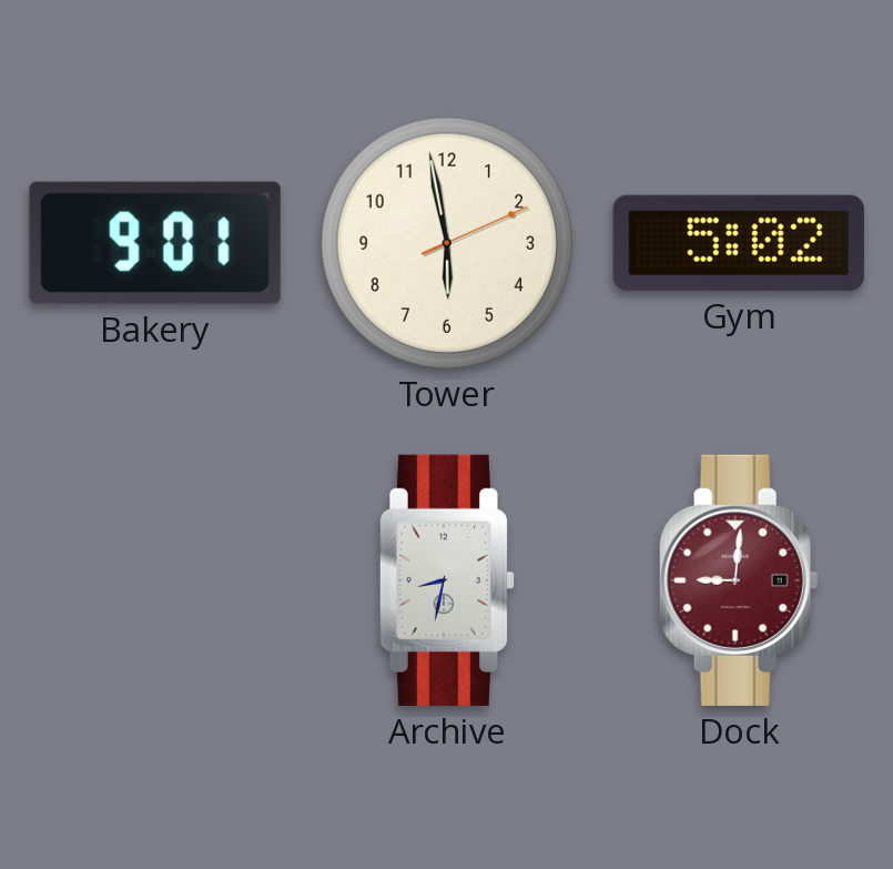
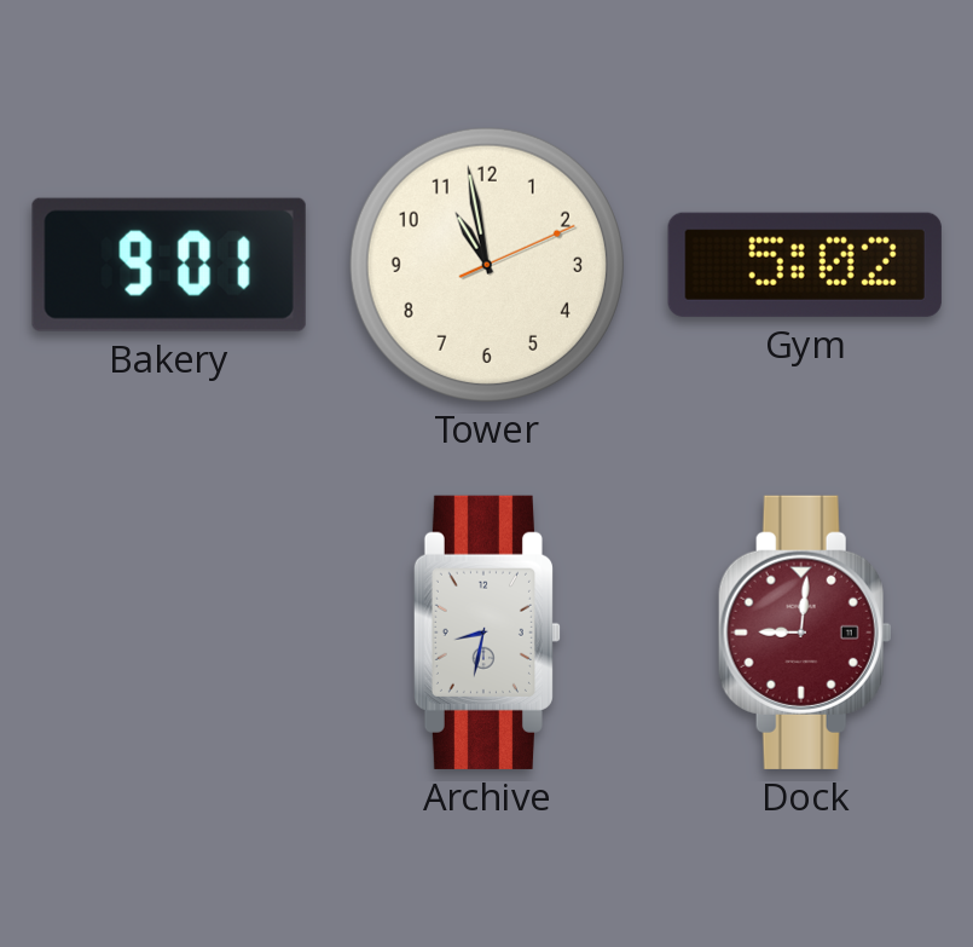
Tower: 5:58 -> 10:58
